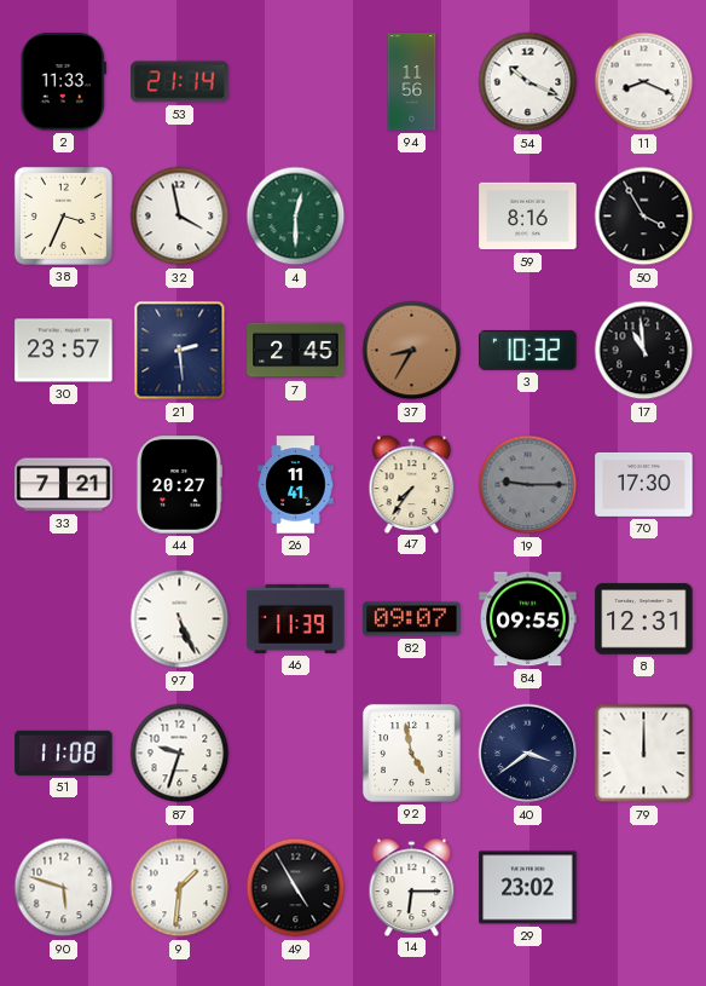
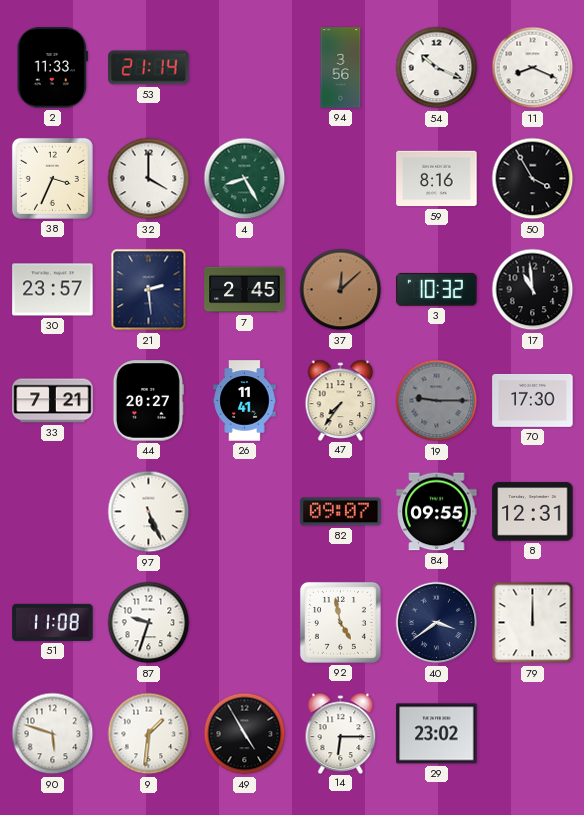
94: 11:56 -> 3:56
32: 3:58 -> 4:00
4: 12:30 -> 8:25
37: 8:35 -> 12:08
46: 11:39 -> none
